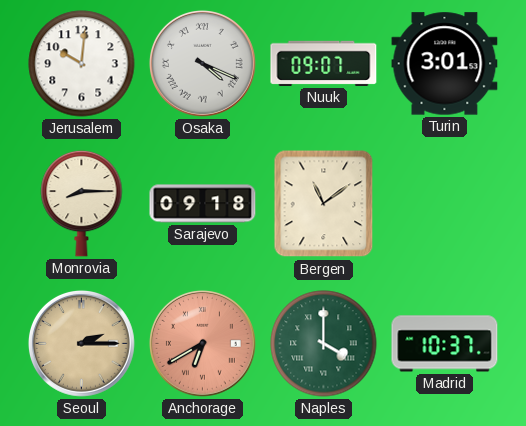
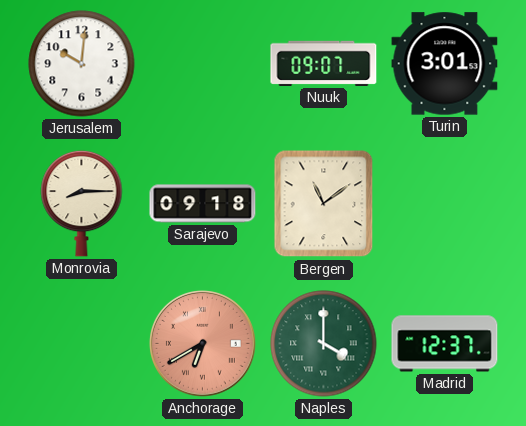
Osaka: 4:19 -> none
Seoul: 2:15 -> none
Madrid: 10:37 -> 12:37
